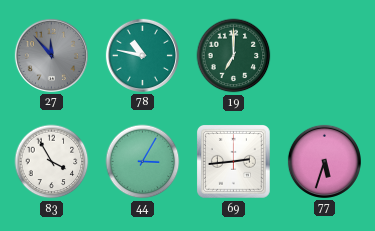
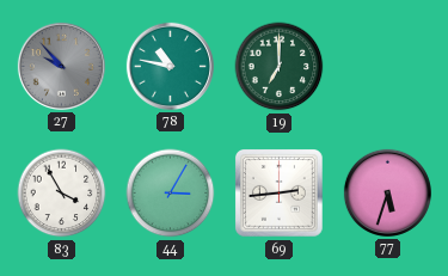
27: 11:53 -> 9:53
